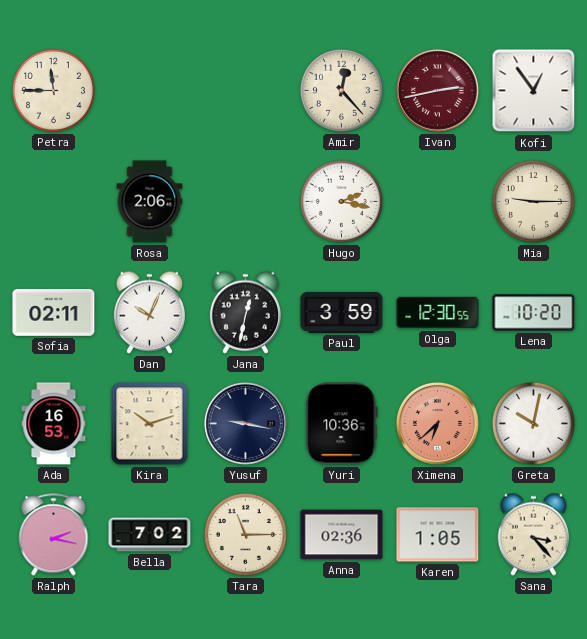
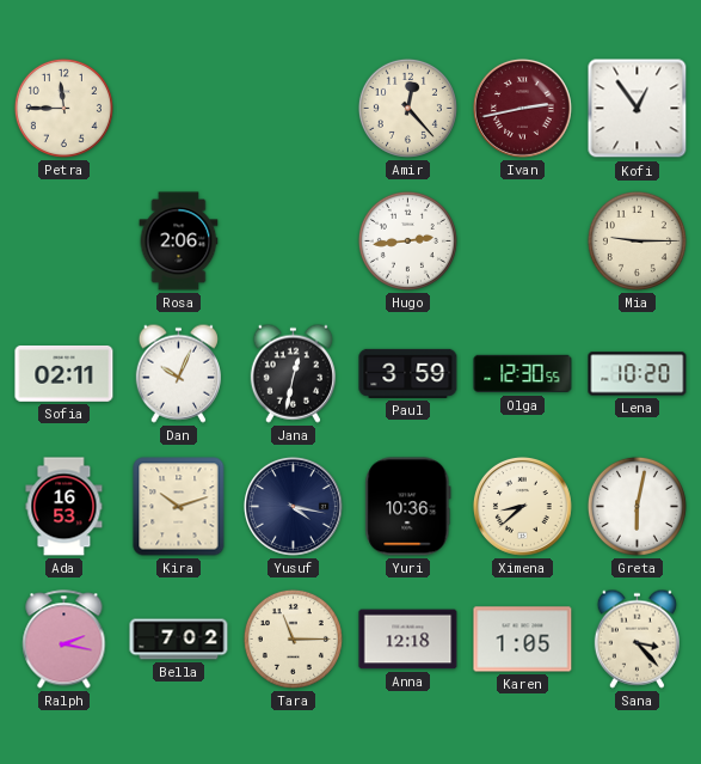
Hugo: 2:17 -> 2:44
Yusuf: 9:17 -> 4:17
Ximena: 6:38 -> 8:38
Ximena dial: salmon -> cream
Greta: 10:02 -> 6:02
Anna: 02:36 -> 12:18
